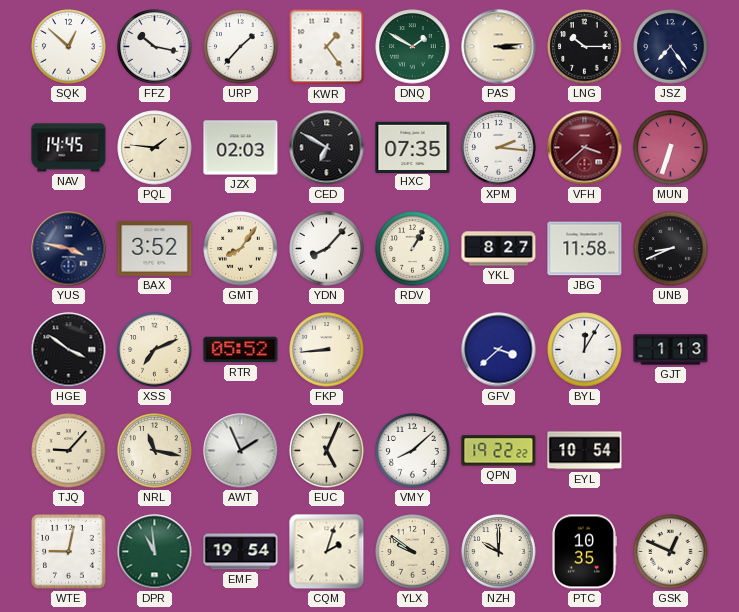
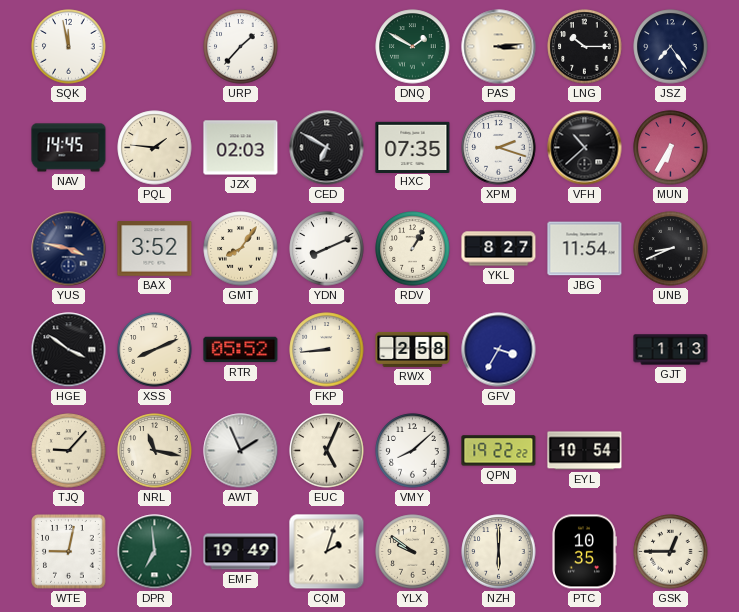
SQK: 12:52 -> 11:58
FFZ: 10:17 -> none
KWR: 1:24 -> none
XPM: 2:16 -> 2:18
VFH: 3:38 -> 10:38
VFH dial: burgundy -> black
MUN: 6:33 -> 6:35
YDN: 8:07 -> 8:11
JBG: 11:58 -> 11:54
XSS: 7:11 -> 8:11
RWX: none -> 2:58
GFV: 3:38 -> 3:35
BYL: 12:05 -> none
DPR: 10:59 -> 6:59
EMF: 19:54 -> 19:49
NZH: 10:00 -> 6:00
GSK: 12:49 -> 12:45
